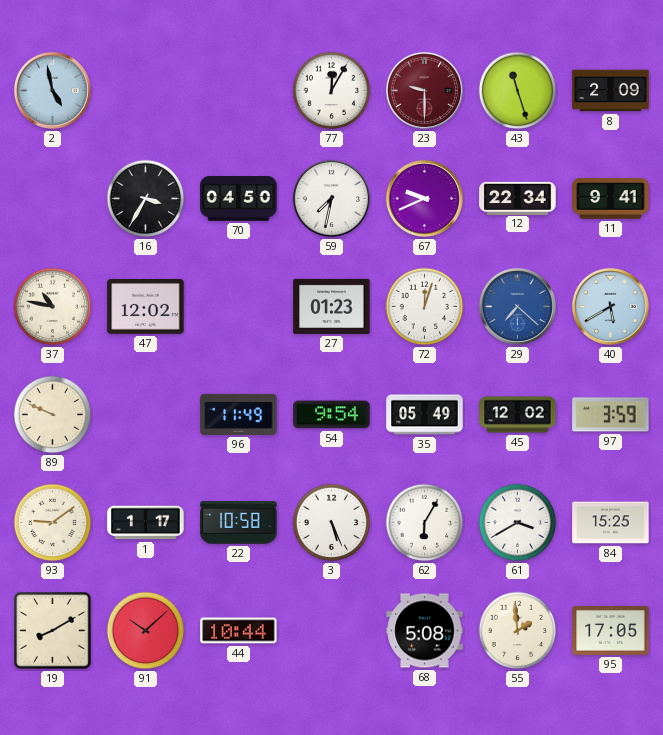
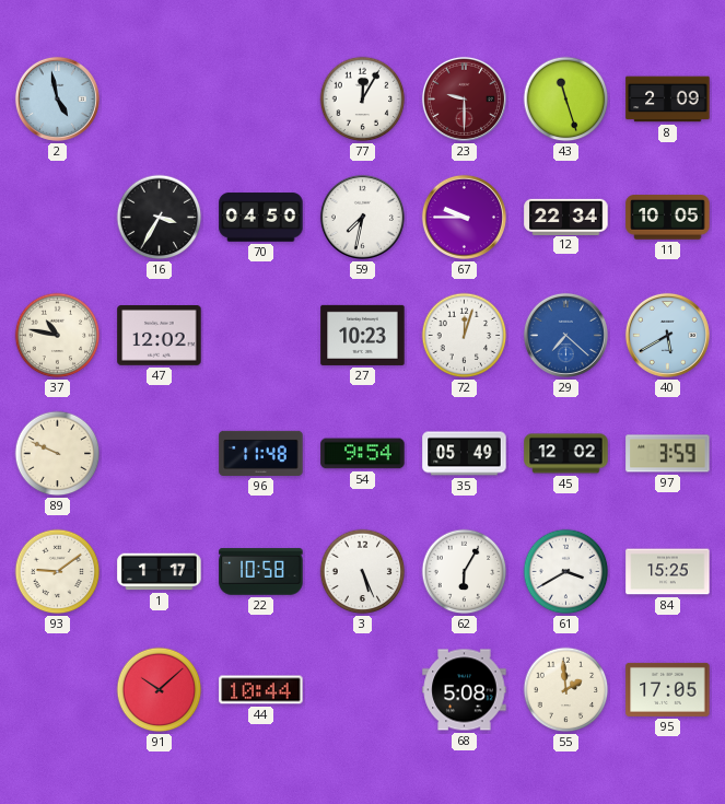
67: 9:41 -> 9:45
11: 9:41 -> 10:05
27: 01:23 -> 10:23
96: 11:49 -> 11:48
19: 8:10 -> none
